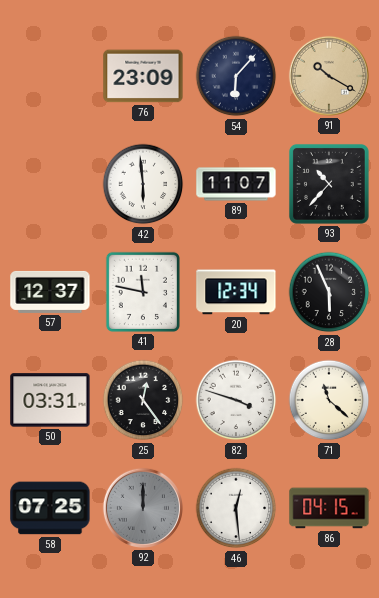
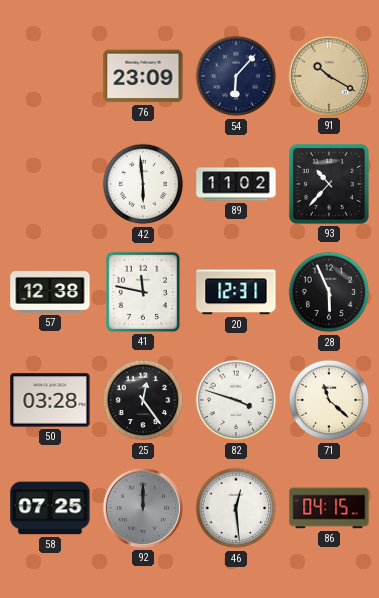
89: 11:07 -> 11:02
57: 12:37 -> 12:38
20: 12:34 -> 12:31
50: 03:31 -> 03:28
